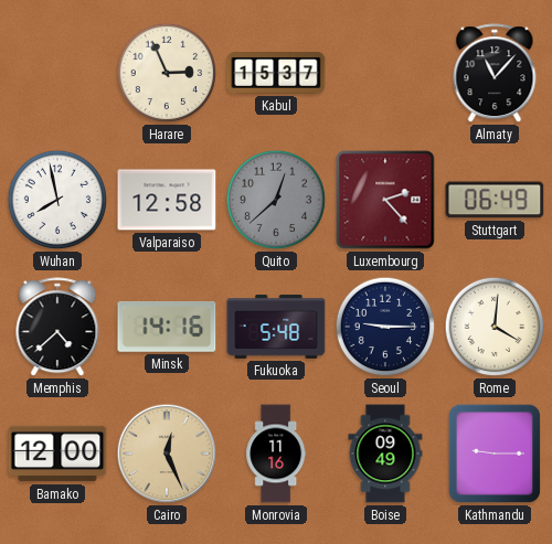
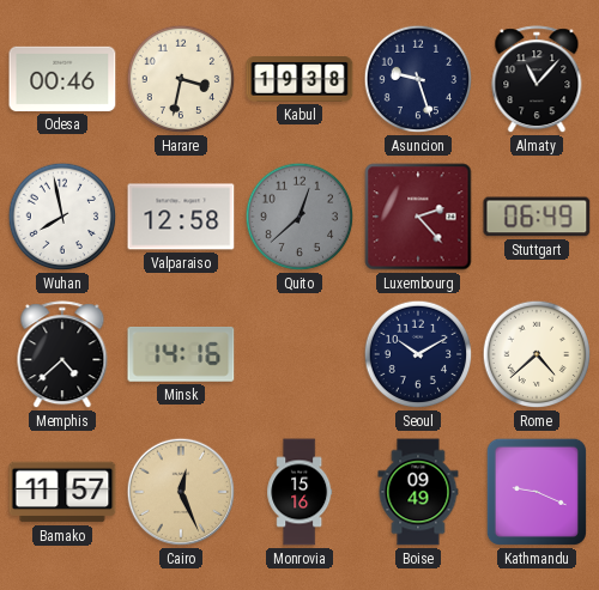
Odesa: none -> 00:46
Harare: 2:56 -> 3:32
Kabul: 15:37 -> 19:38
Asuncion: none -> 9:27
Fukuoka: 5:48 -> none
Seoul: 9:15 -> 10:10
Rome: 4:01 -> 4:38
Bamako: 12:00 -> 11:57
Monrovia: 11:16 -> 15:16
Kathmandu: 9:15 -> 9:19
